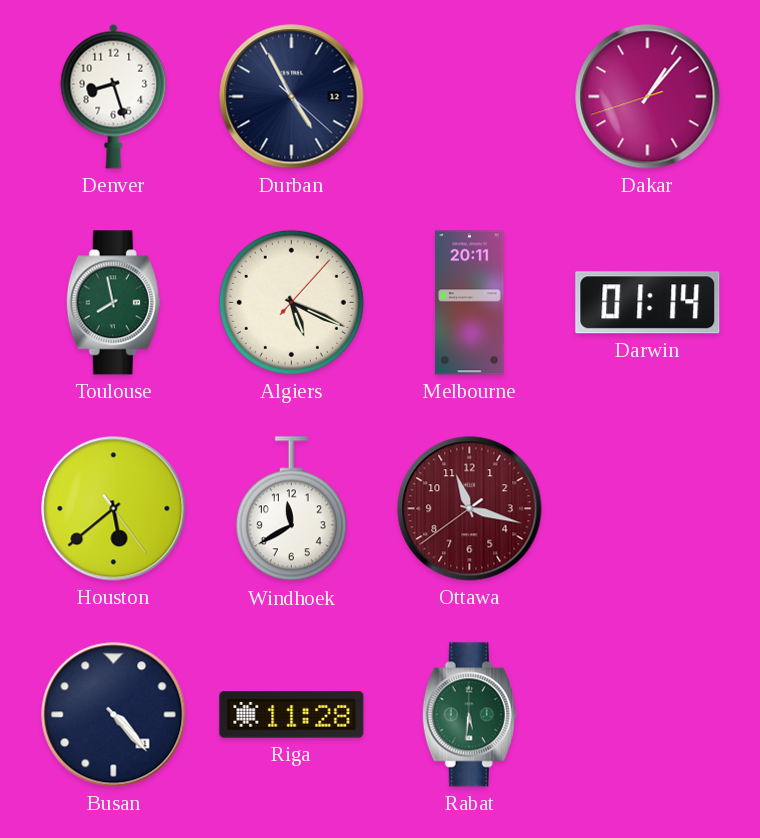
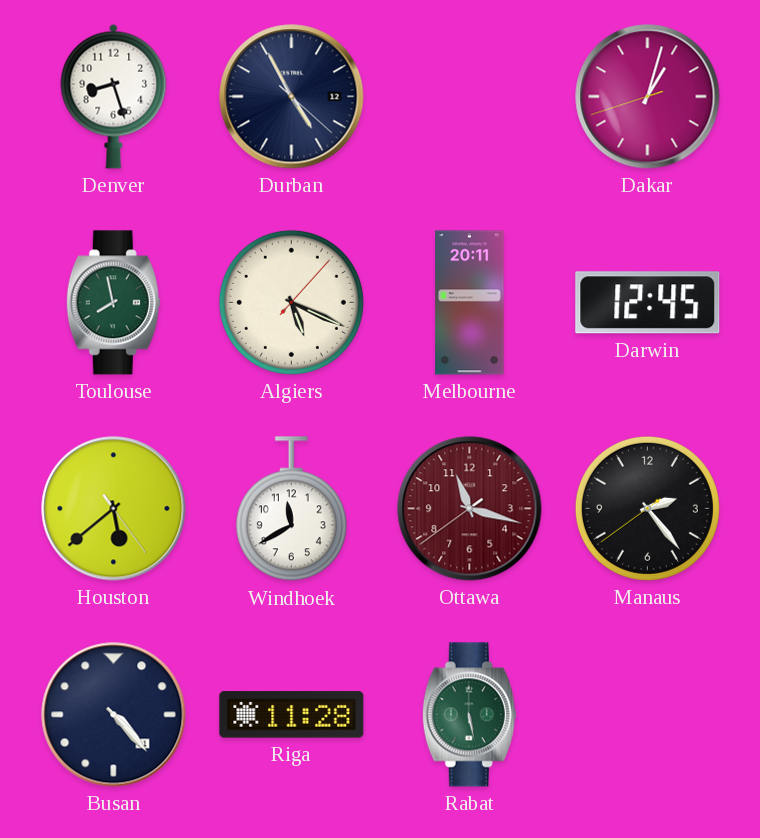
Dakar: 1:06 -> 1:02
Darwin: 01:14 -> 12:45
Manaus: none -> 2:23
Rabat: 5:31 -> 5:28
